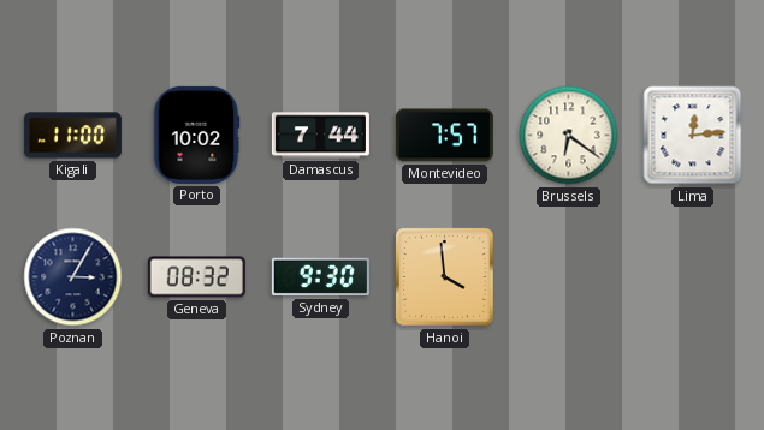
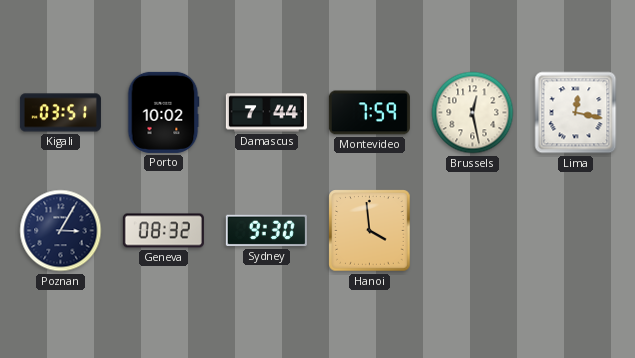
Kigali: 11:00 -> 03:51
Montevideo: 7:57 -> 7:59
Brussels: 6:21 -> 12:28
Lima: 12:14 -> 12:17
